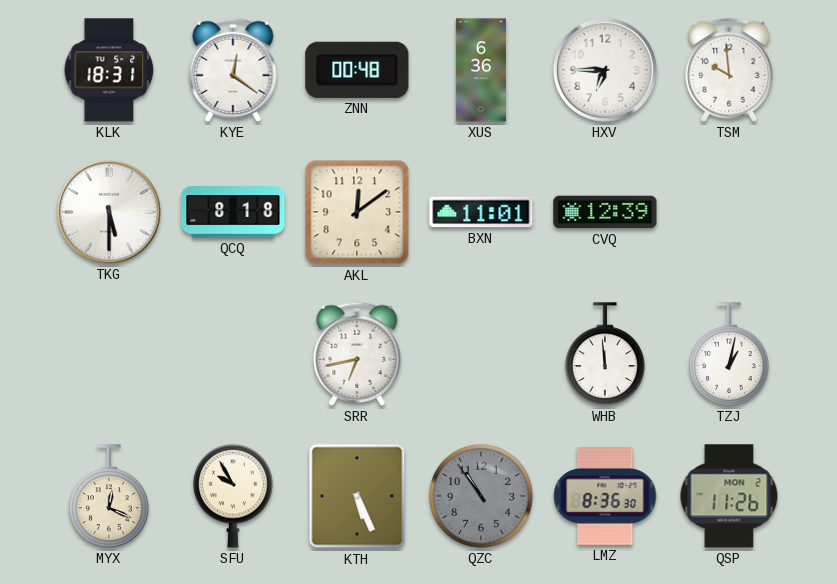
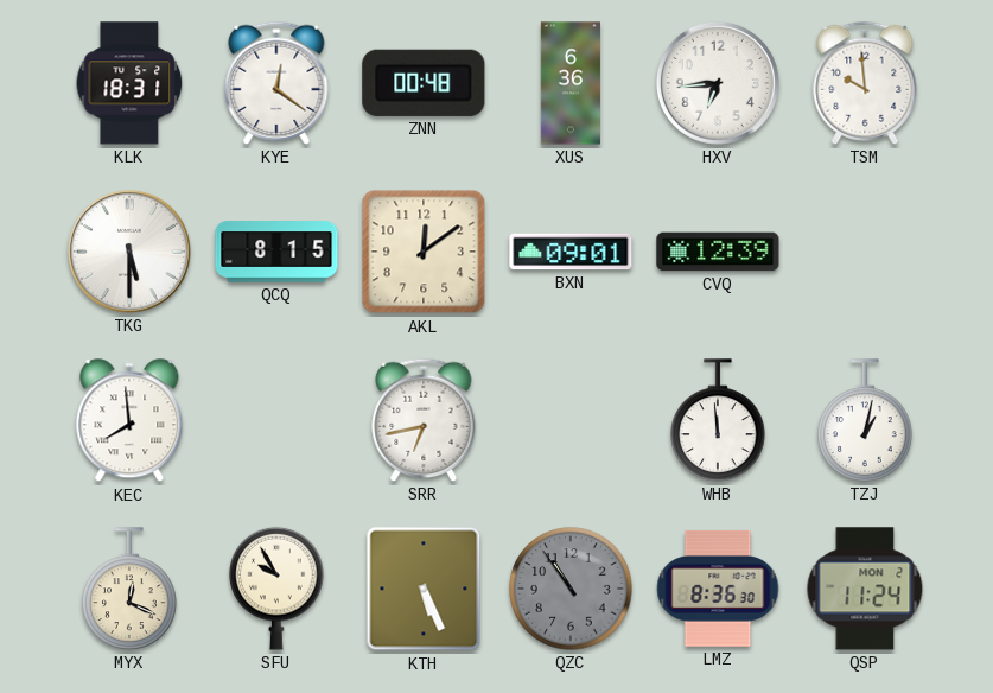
HXV: 6:45 -> 6:44
QCQ: 8:18 -> 8:15
BXN: 11:01 -> 09:01
KEC: none -> 7:59
QSP: 11:26 -> 11:24
